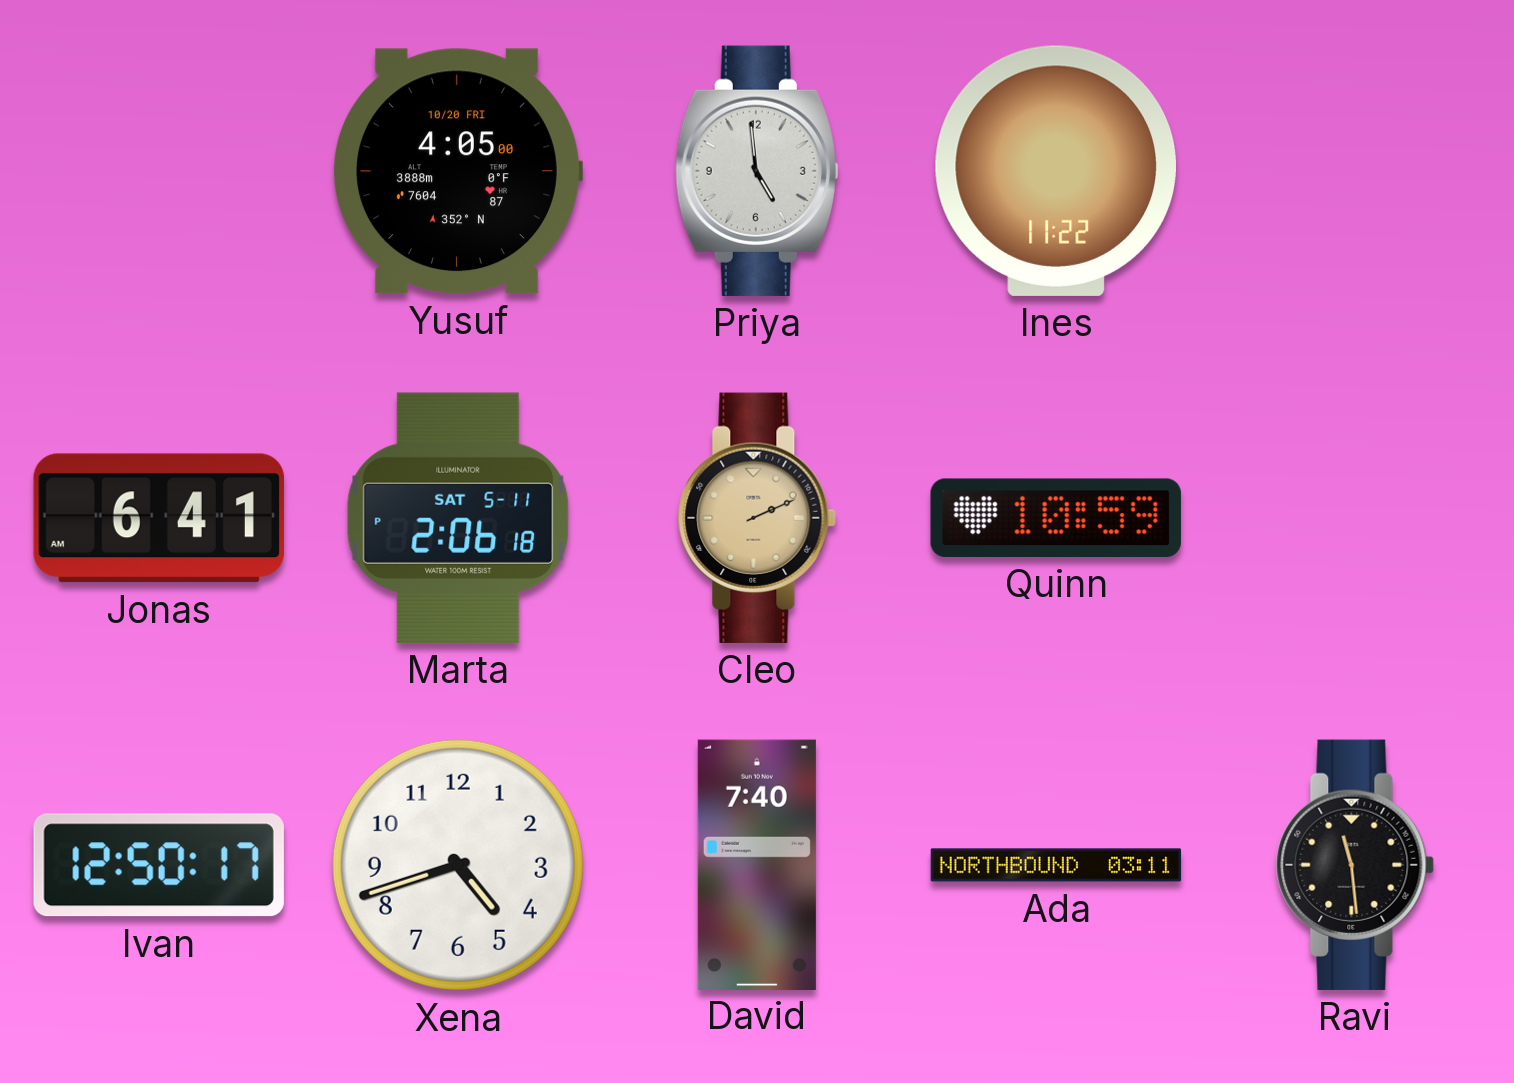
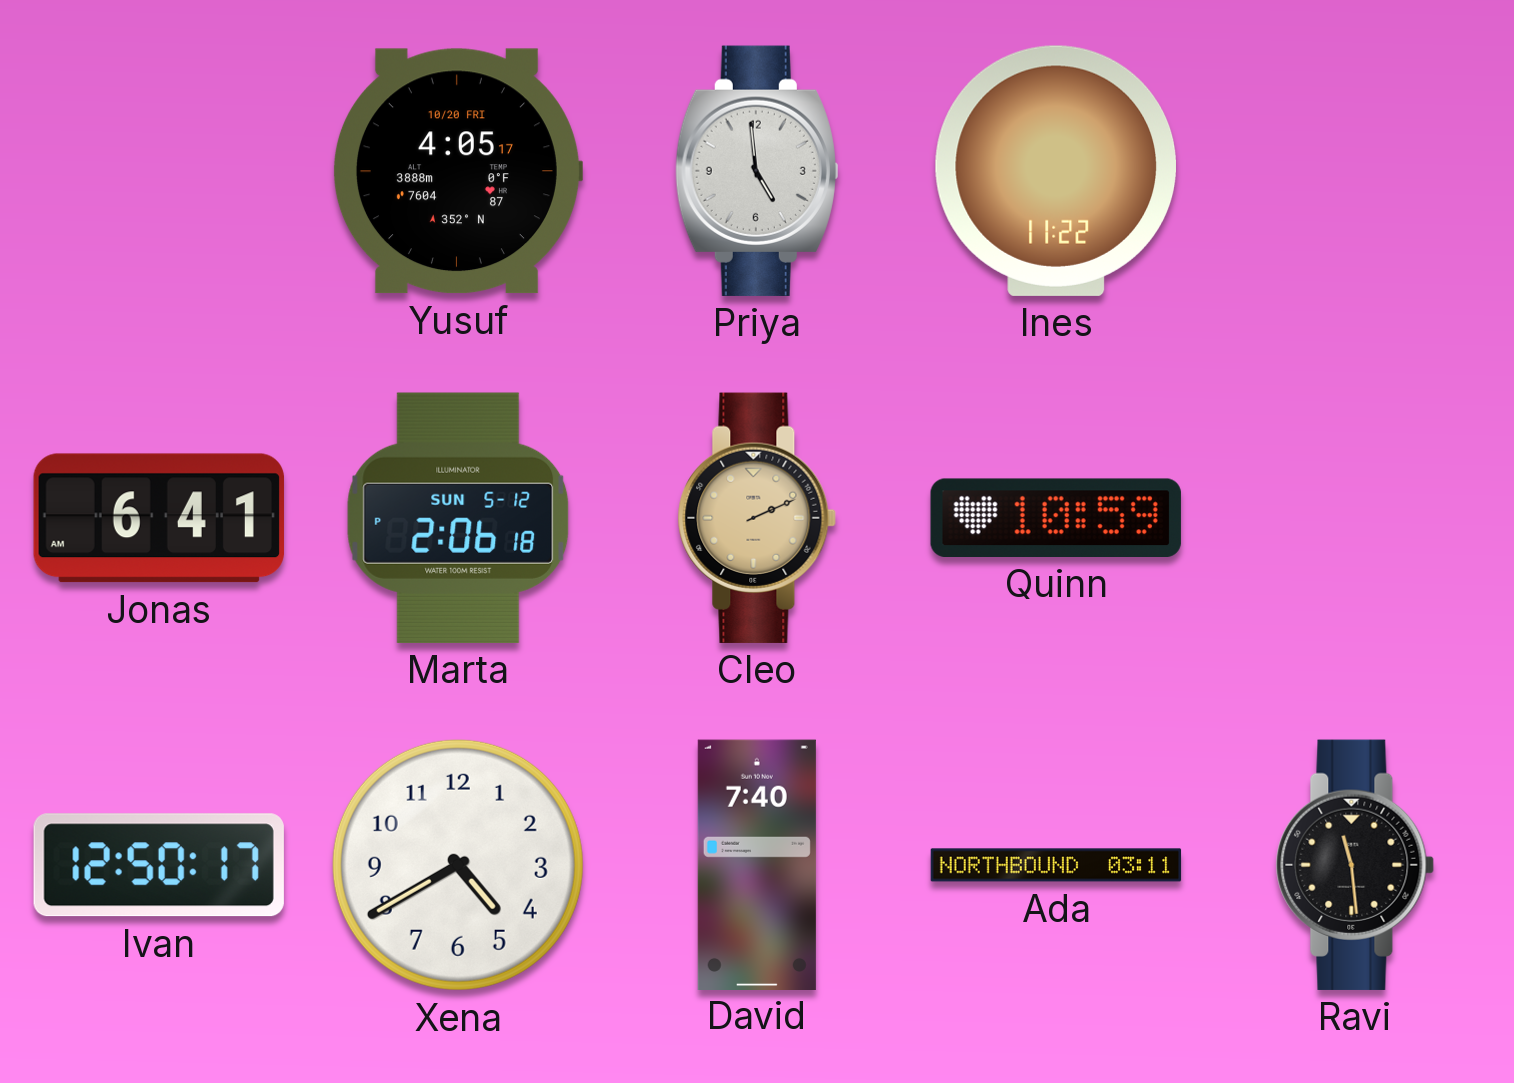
Yusuf: 4:05:00 -> 4:05:17
Marta date: SAT 5-11 -> SUN 5-12
Xena: 4:42 -> 4:40
